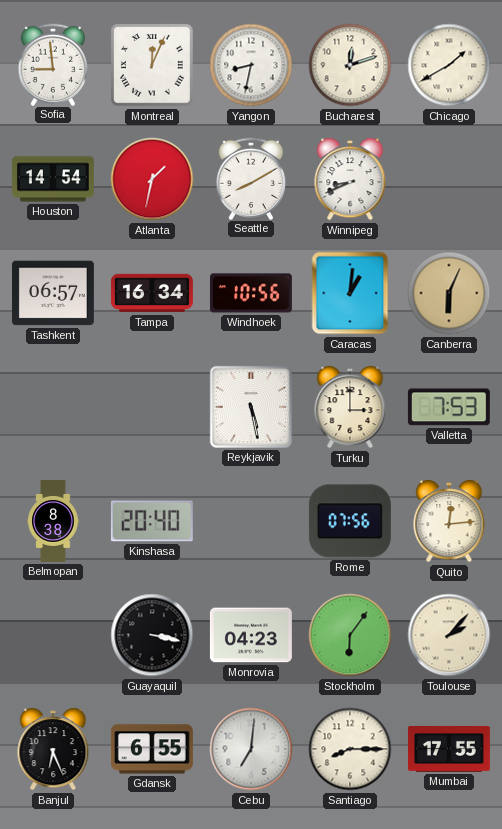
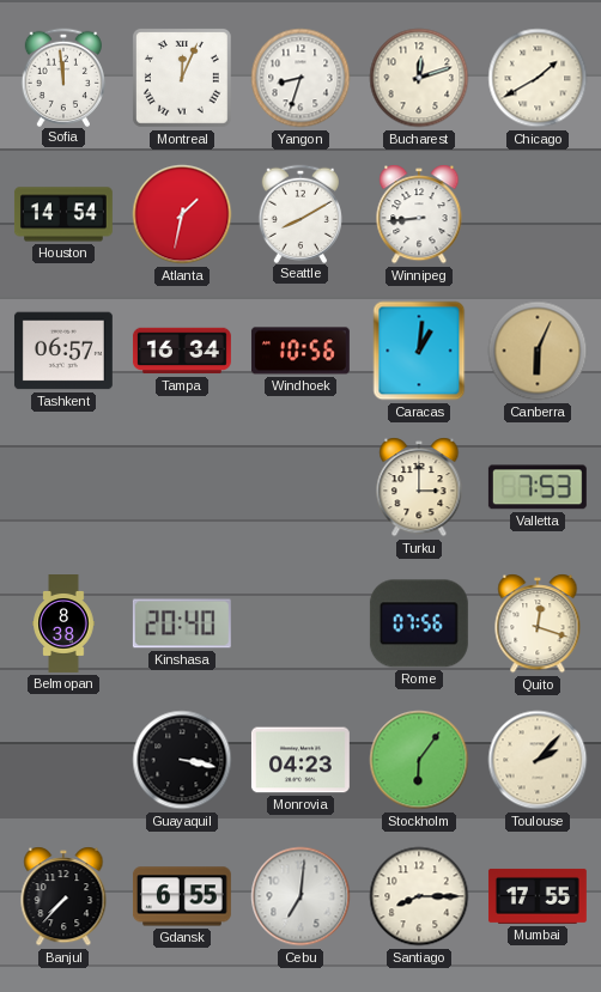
Sofia: 8:59 -> 11:59
Yangon: 8:32 -> 8:33
Winnipeg: 8:41 -> 8:44
Reykjavik: 5:28 -> none
Quito: 12:14 -> 12:18
Banjul: 6:26 -> 7:37
